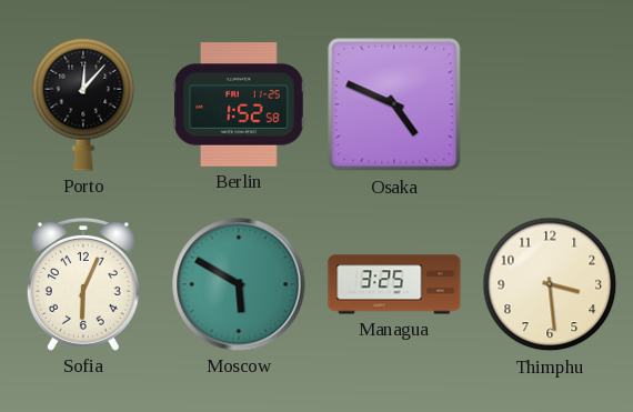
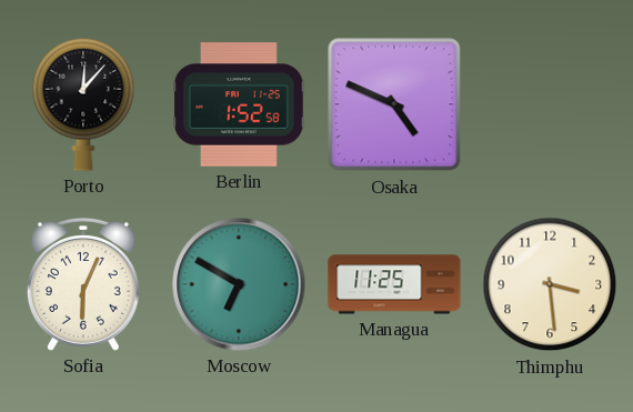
Moscow: 5:50 -> 6:50
Managua: 3:25 -> 11:25
